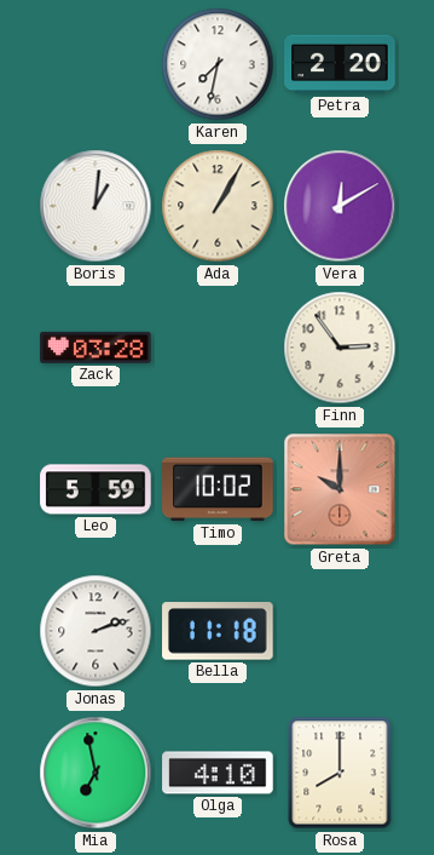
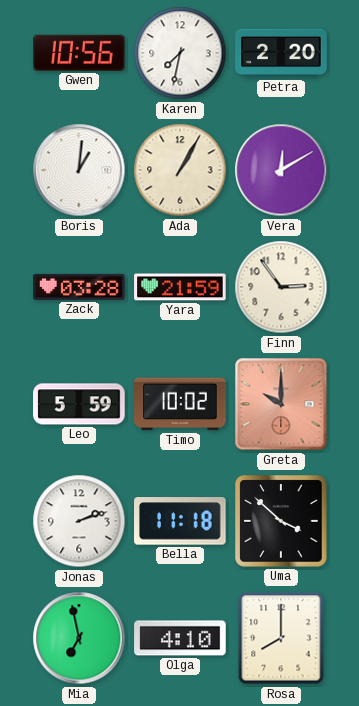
Gwen: none -> 10:56
Yara: none -> 21:59
Uma: none -> 3:52
